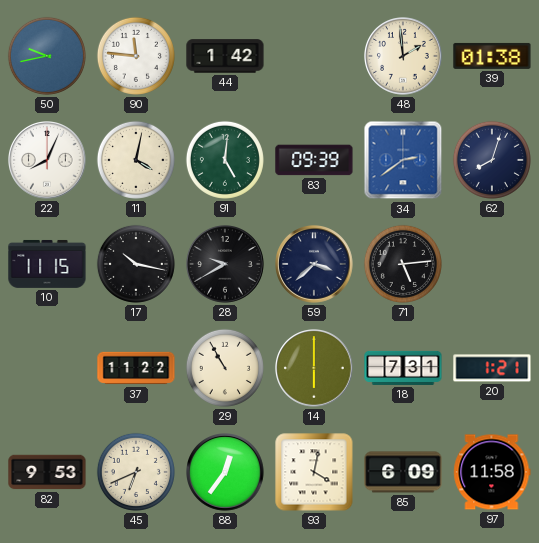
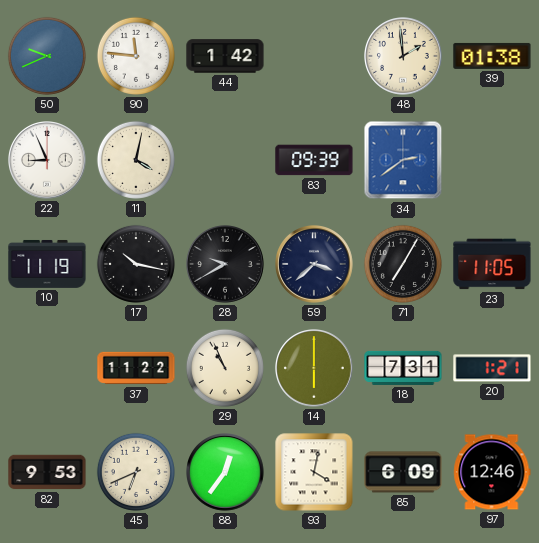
50: 9:43 -> 9:41
22: 8:04 -> 8:56
91: 5:01 -> none
62: 8:03 -> none
10: 11:15 -> 11:19
71: 5:14 -> 7:05
23: none -> 11:05
29: 10:55 -> 10:56
97: 11:58 -> 12:46
